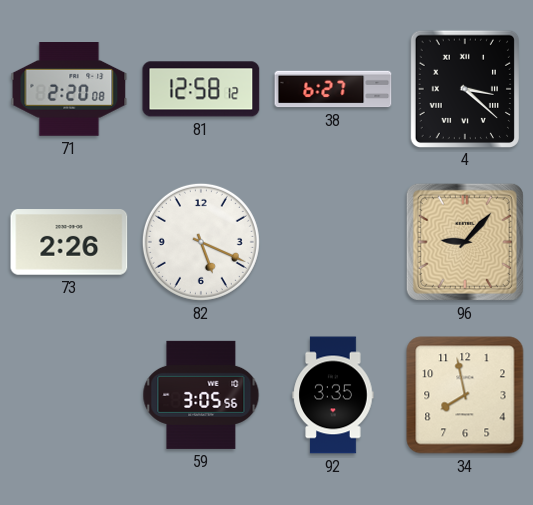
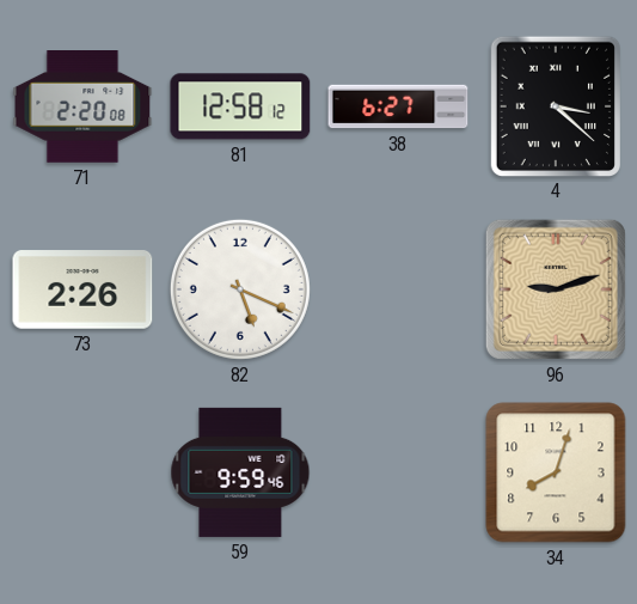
96: 9:07 -> 9:12
59: 3:05 -> 9:59
92: 3:35 -> none
34: 7:58 -> 8:03
